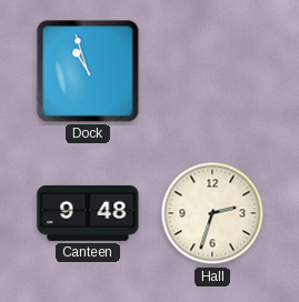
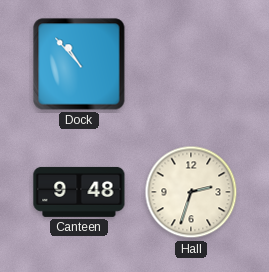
Dock: 10:57 -> 10:53
